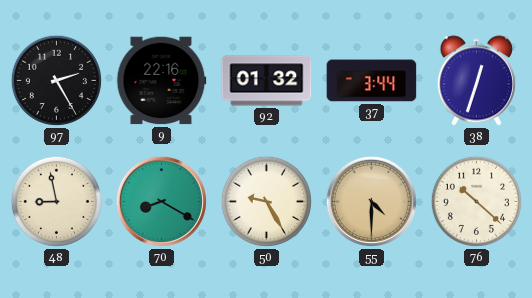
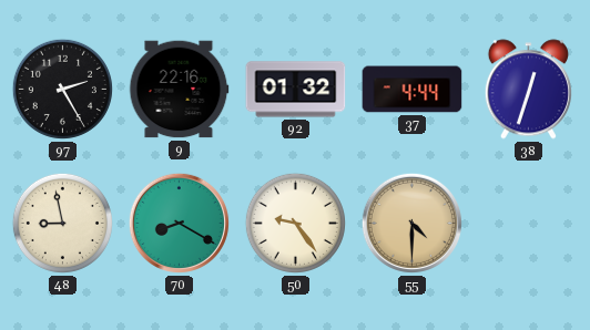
37: 3:44 -> 4:44
50: 9:25 -> 9:24
76: 10:22 -> none
